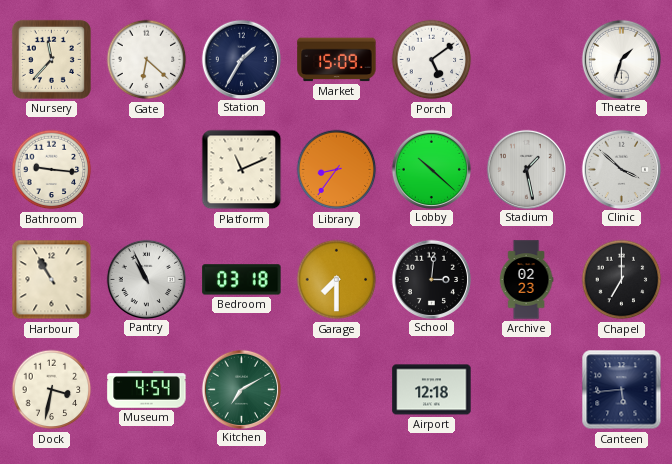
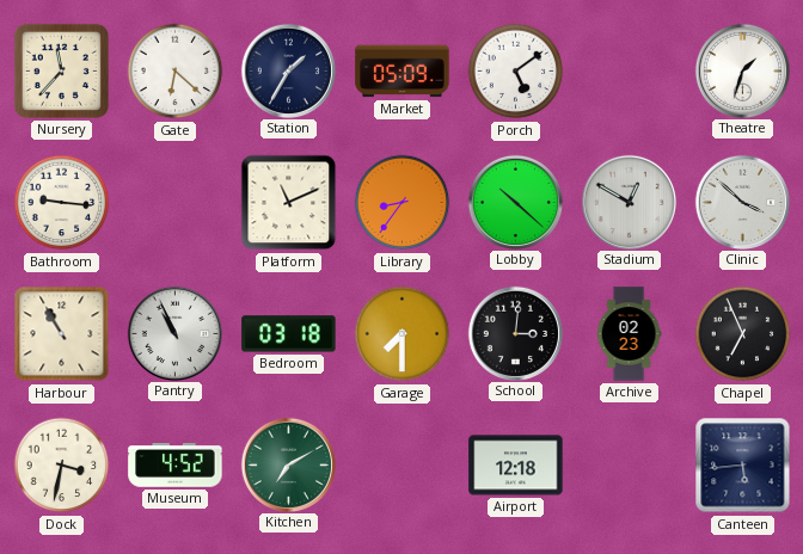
Market: 15:09 -> 05:09
Stadium: 1:28 -> 12:50
Chapel: 7:00 -> 6:56
Museum: 4:54 -> 4:52
